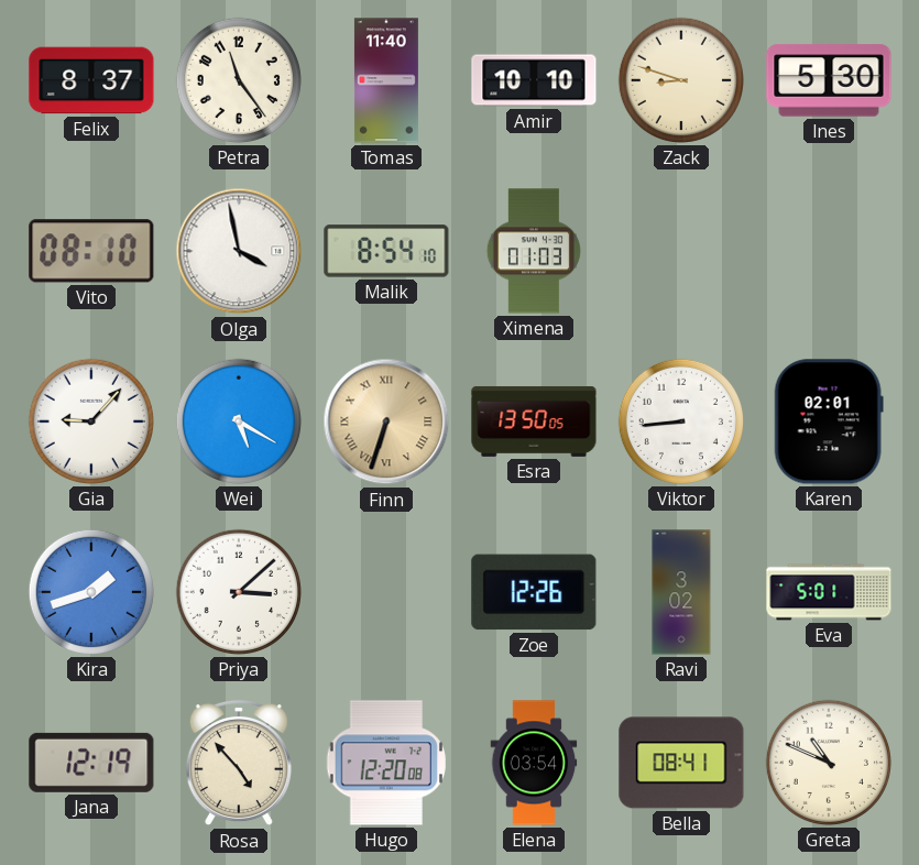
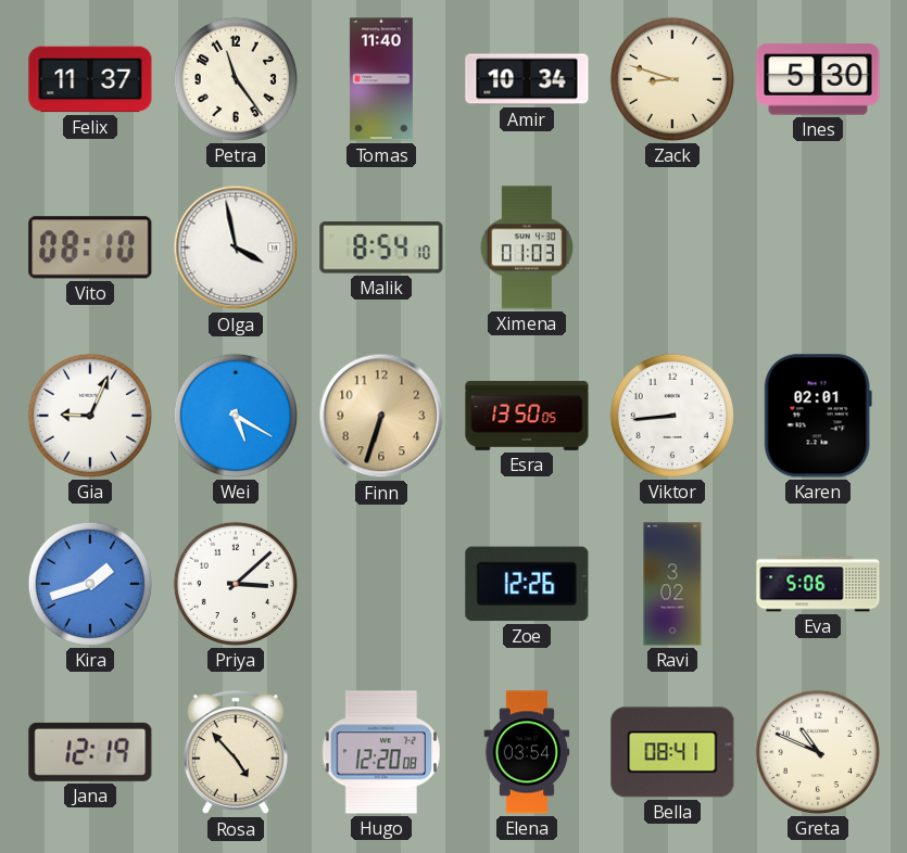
Felix: 8:37 -> 11:37
Amir: 10:10 -> 10:34
Gia: 9:07 -> 9:04
Finn numerals: Roman -> Arabic
Eva: 5:01 -> 5:06
